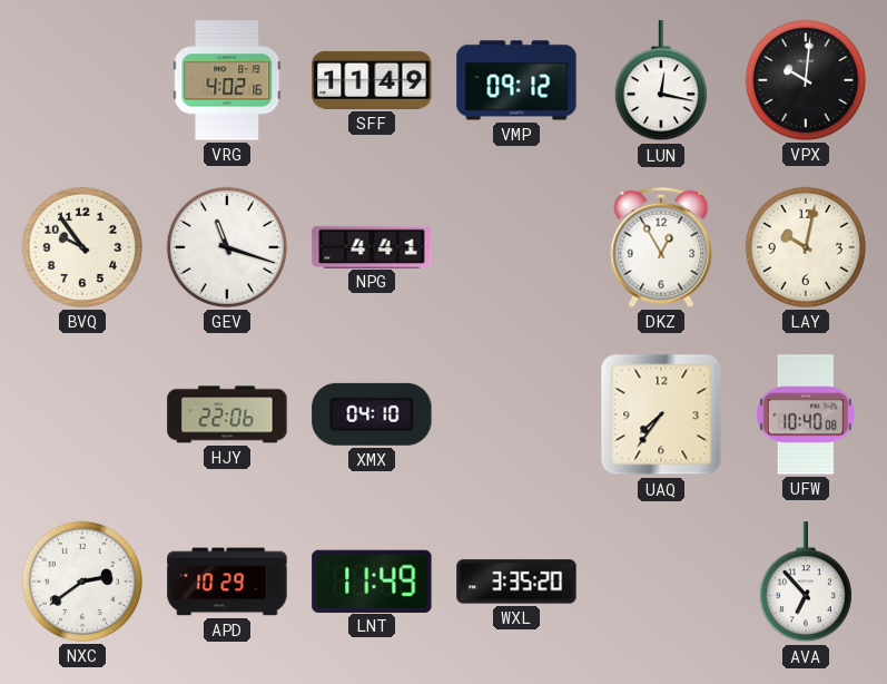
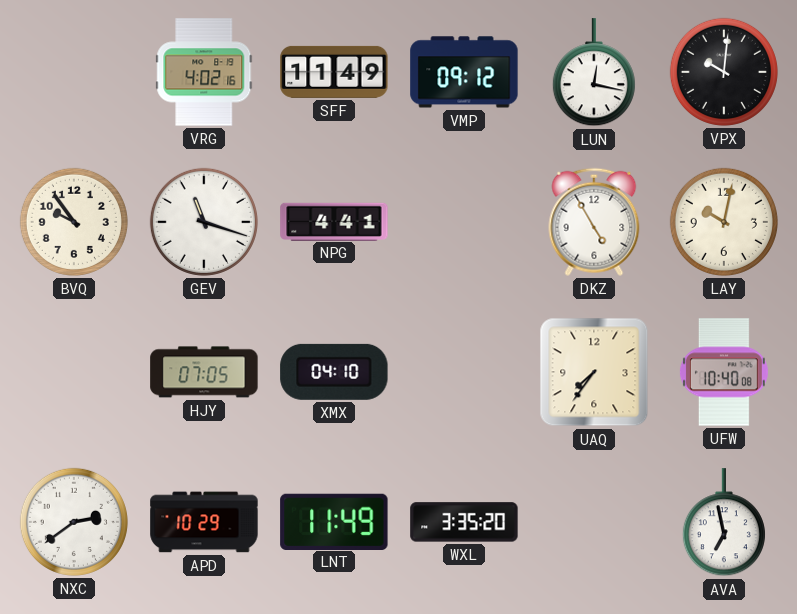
DKZ: 12:55 -> 4:55
HJY: 22:06 -> 07:05
AVA: 6:53 -> 6:58
